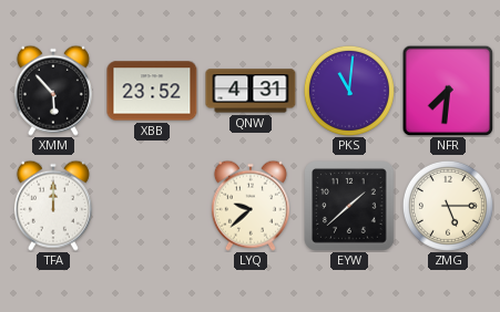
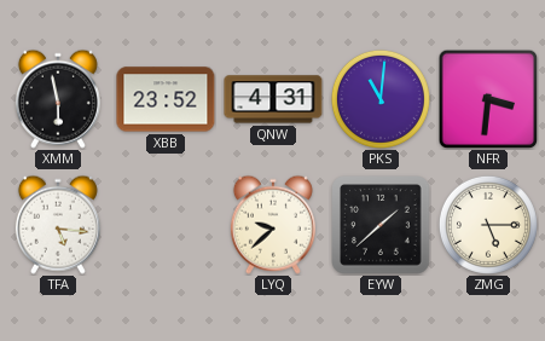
XMM: 5:53 -> 5:58
NFR: 7:31 -> 3:31
TFA: 12:00 -> 5:16
